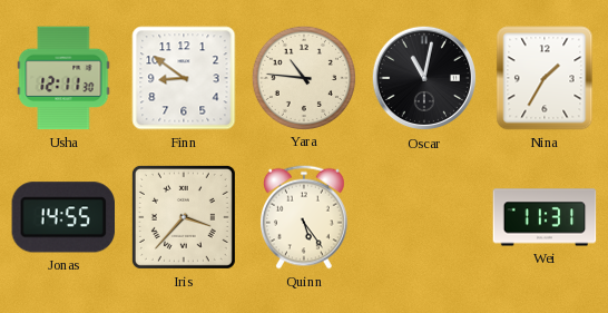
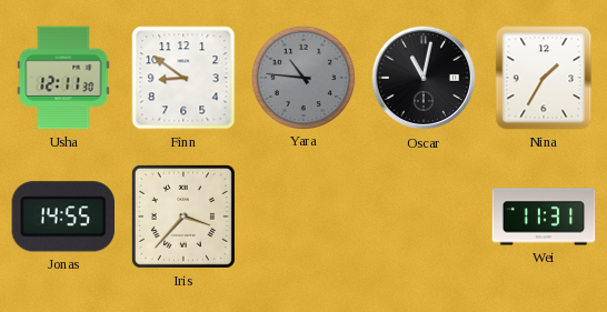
Yara dial: cream -> grey
Quinn: 5:24 -> none
